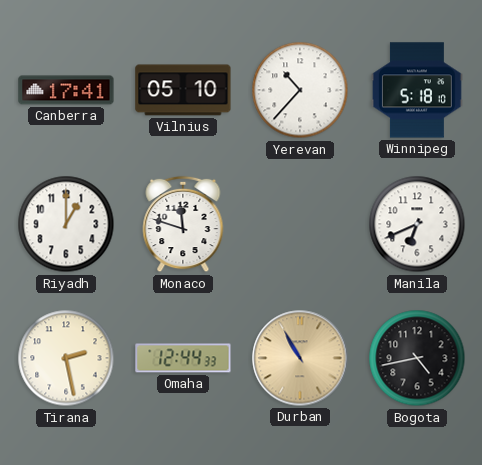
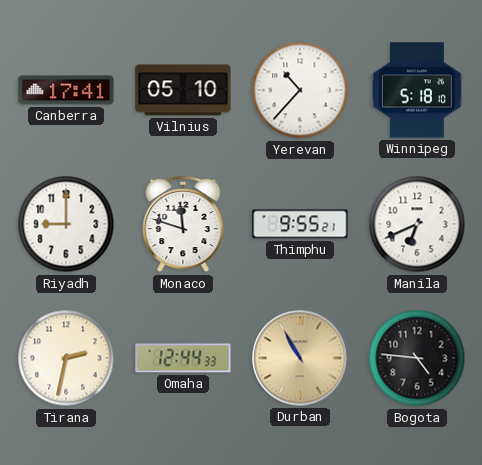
Riyadh: 1:00 -> 9:00
Thimphu: none -> 9:55
Tirana: 2:28 -> 2:32
Bogota: 4:43 -> 4:46
